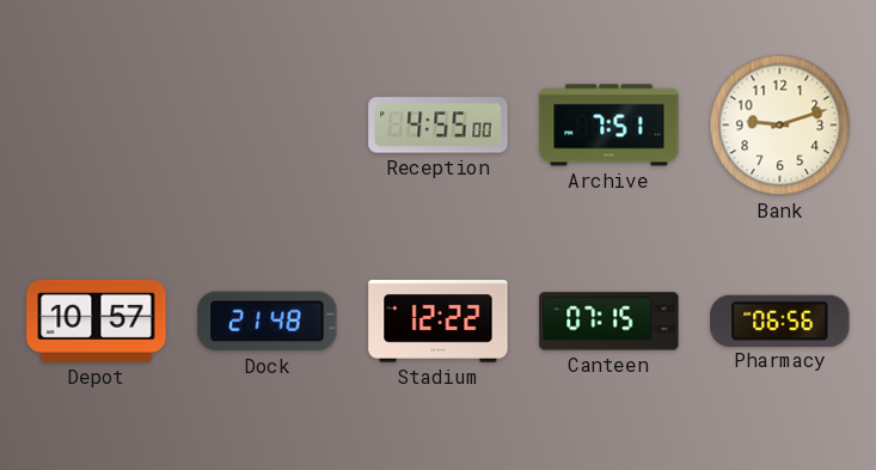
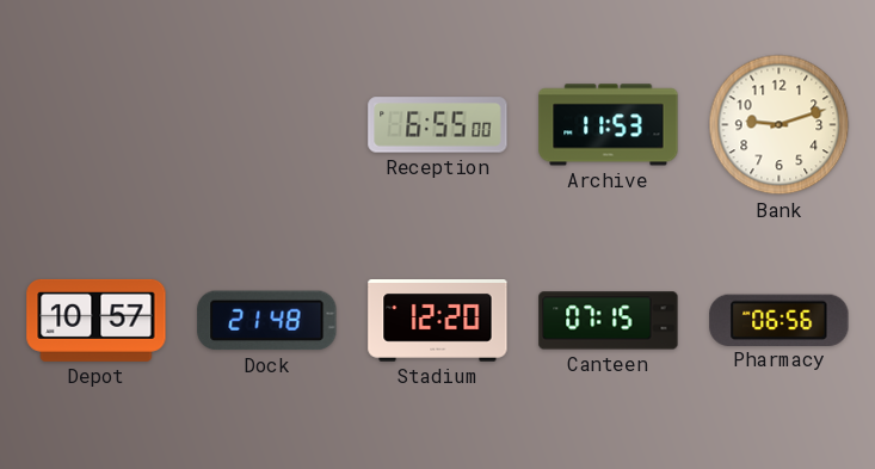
Reception: 4:55 -> 6:55
Archive: 7:51 -> 11:53
Stadium: 12:22 -> 12:20
